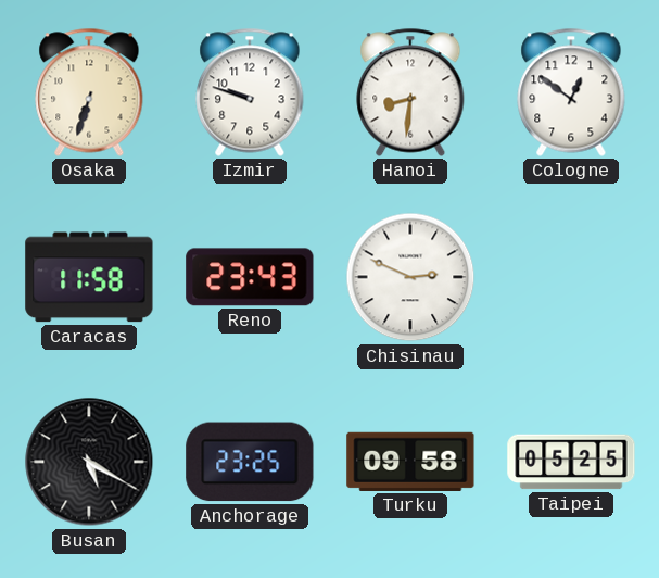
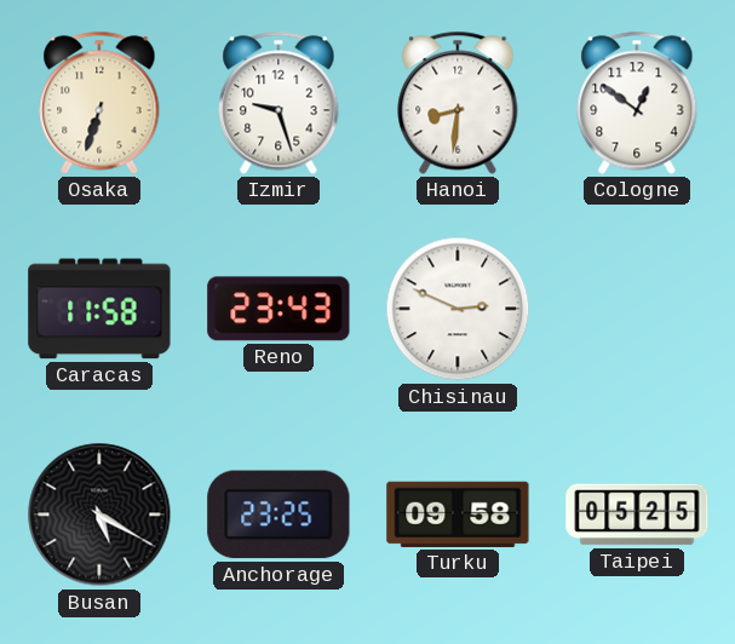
Izmir: 9:48 -> 9:27
